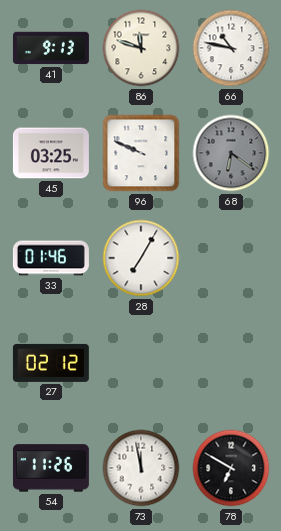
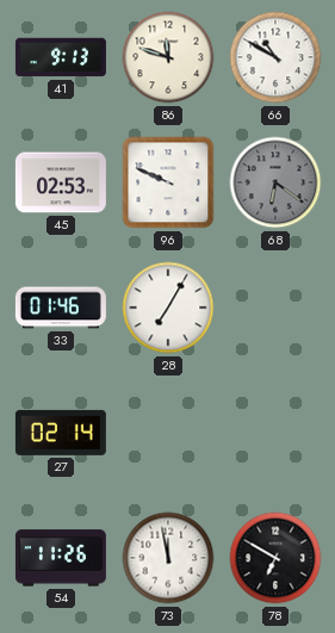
66: 10:47 -> 10:50
45: 03:25 -> 02:53
27: 02:12 -> 02:14
